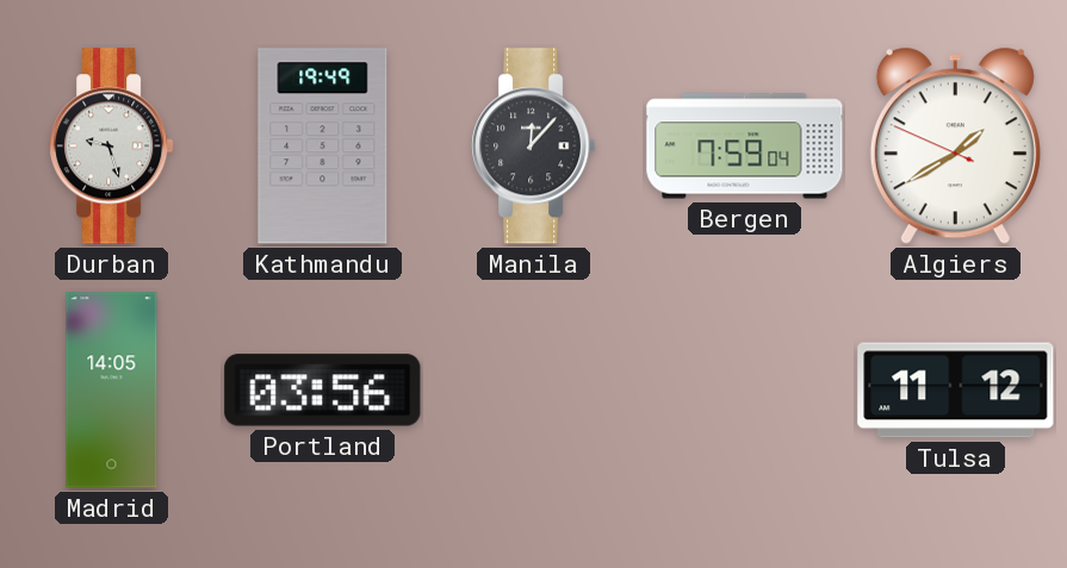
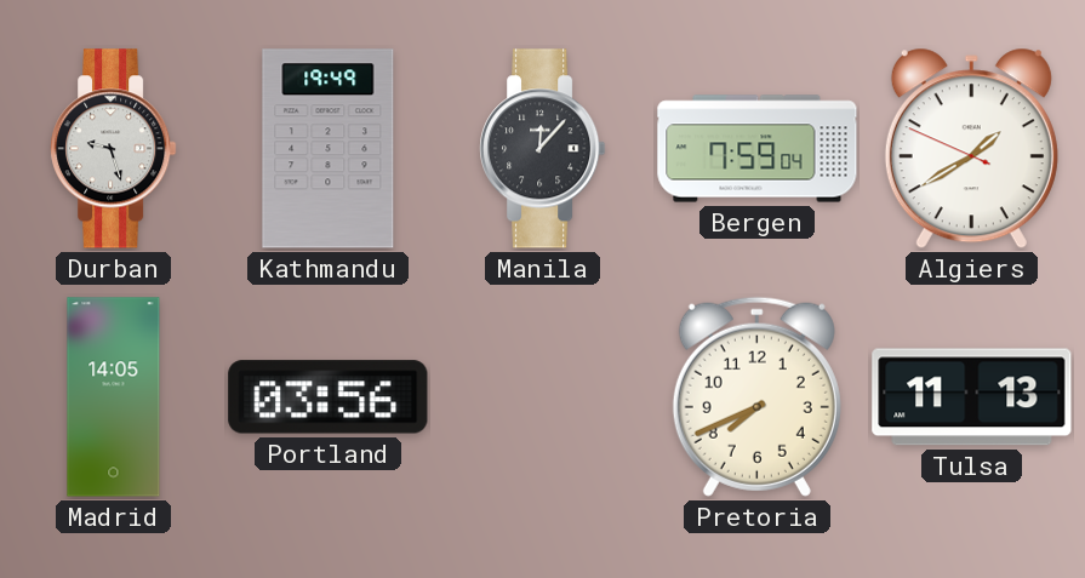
Pretoria: none -> 7:41
Tulsa: 11:12 -> 11:13
